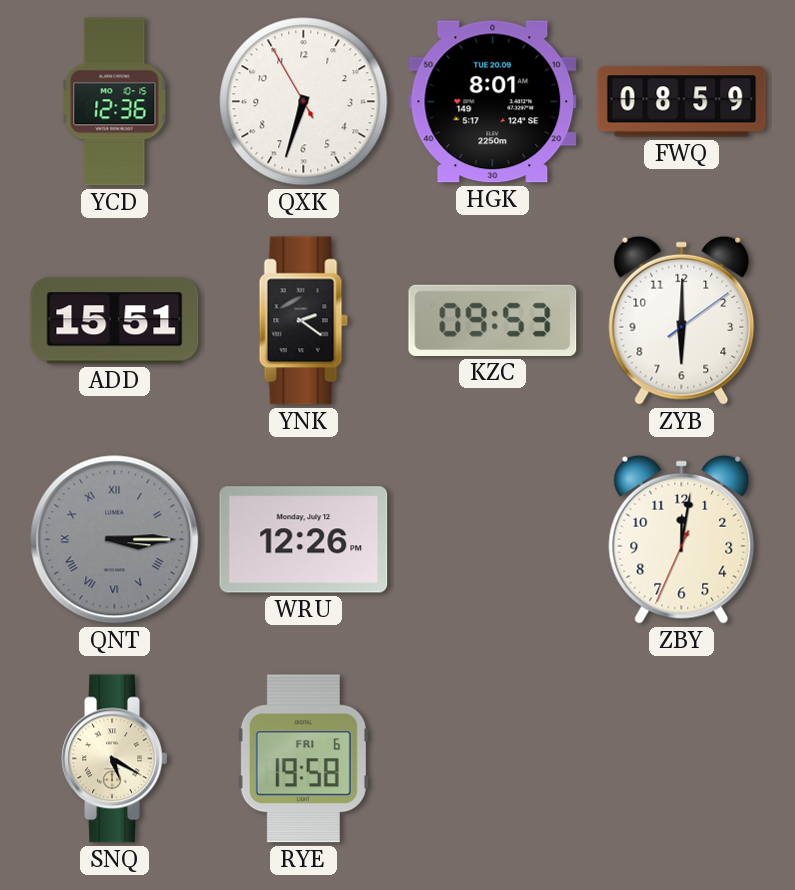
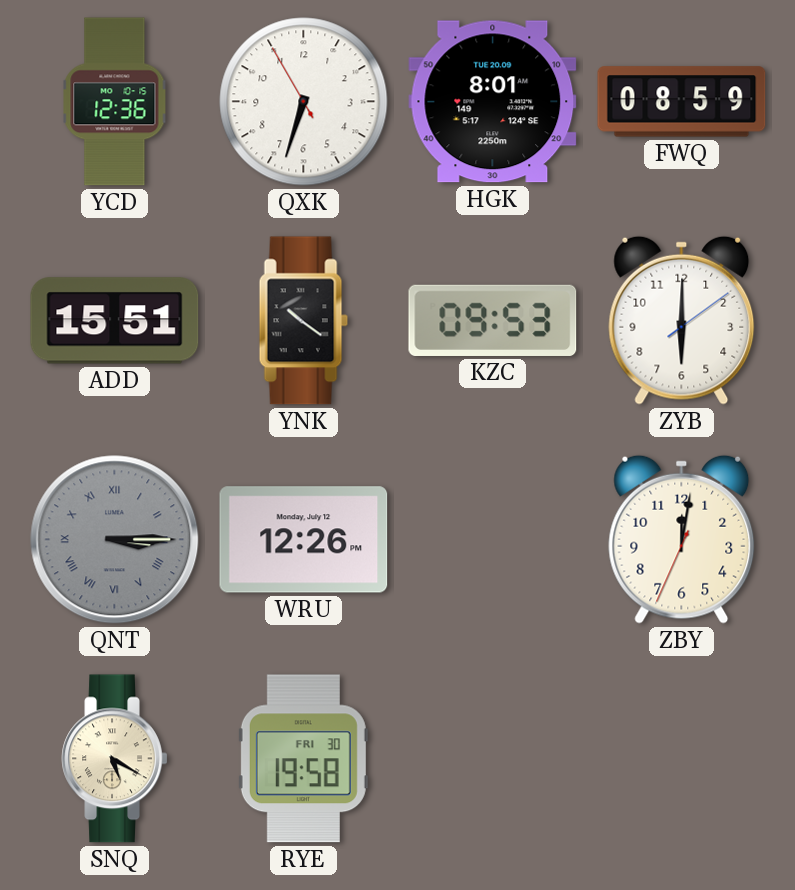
YNK: 2:21 -> 10:21
RYE date: FRI 6 -> FRI 30
